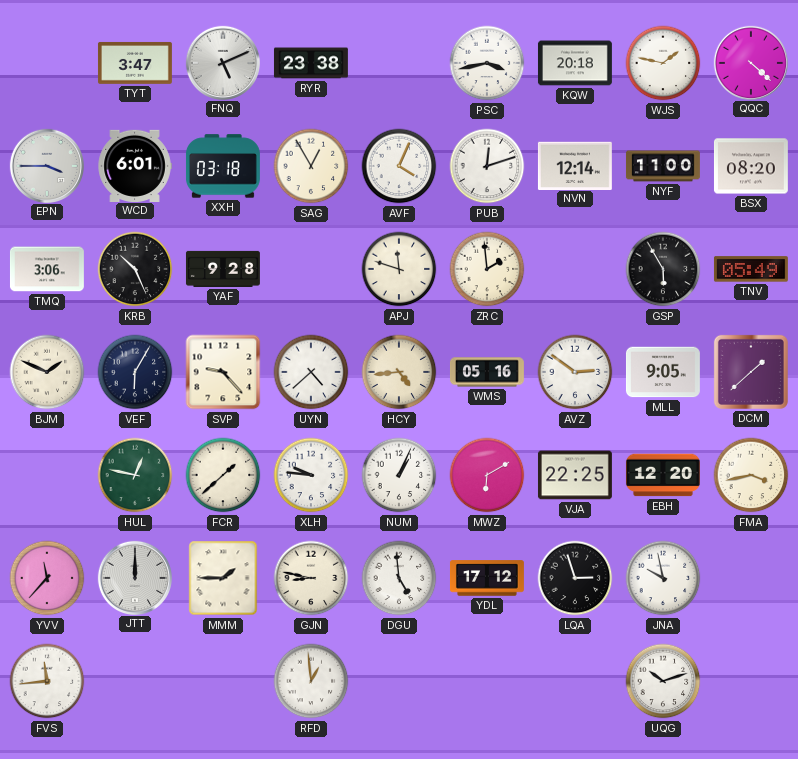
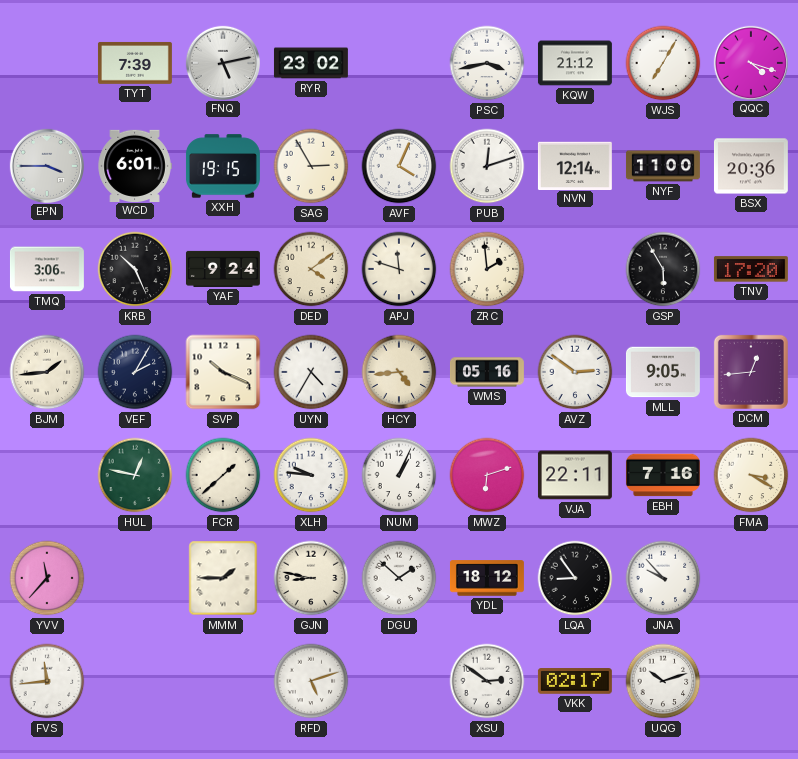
TYT: 3:47 -> 7:39
FNQ: 5:11 -> 5:13
RYR: 23:38 -> 23:02
KQW: 20:18 -> 21:12
WJS: 1:47 -> 7:05
QQC: 4:22 -> 4:18
XXH: 03:18 -> 19:15
SAG: 12:55 -> 2:55
BSX: 08:20 -> 20:36
YAF: 9:28 -> 9:24
DED: none -> 4:09
TNV: 05:49 -> 17:20
BJM: 1:49 -> 1:44
VEF: 6:05 -> 2:05
SVP: 9:23 -> 10:19
UYN: 4:38 -> 4:35
DCM: 1:38 -> 12:44
MWZ: 6:10 -> 6:12
VJA: 22:25 -> 22:11
EBH: 12:20 -> 7:16
FMA: 3:43 -> 3:20
JTT: 12:00 -> none
DGU: 4:59 -> 1:52
YDL: 17:12 -> 18:12
LQA: 2:57 -> 8:54
JNA: 9:58 -> 9:53
RFD: 12:59 -> 5:12
XSU: none -> 2:51
VKK: none -> 02:17
